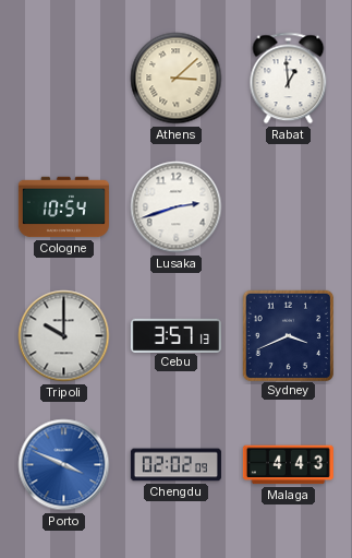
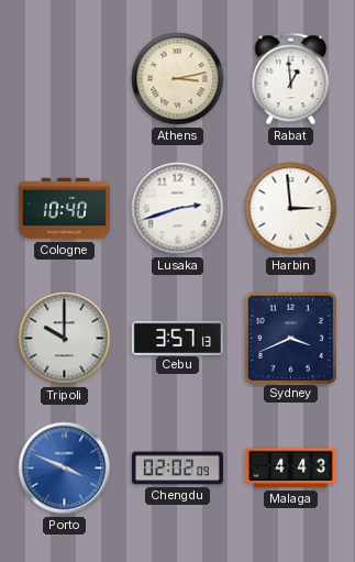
Athens: 3:08 -> 3:13
Cologne: 10:54 -> 10:40
Harbin: none -> 2:59
